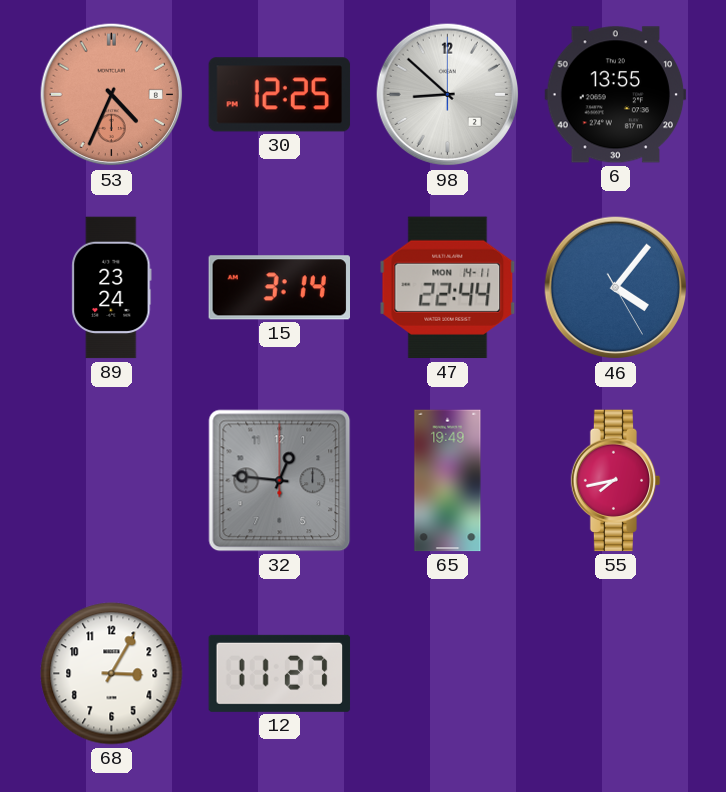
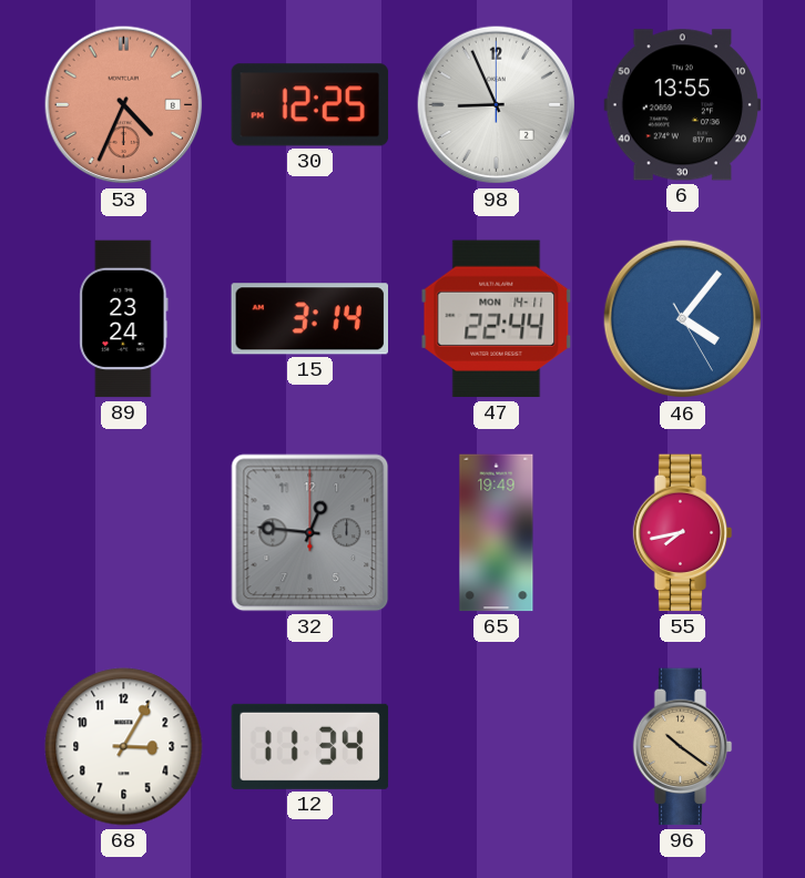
98: 8:52 -> 8:56
12: 11:27 -> 11:34
96: none -> 10:21
